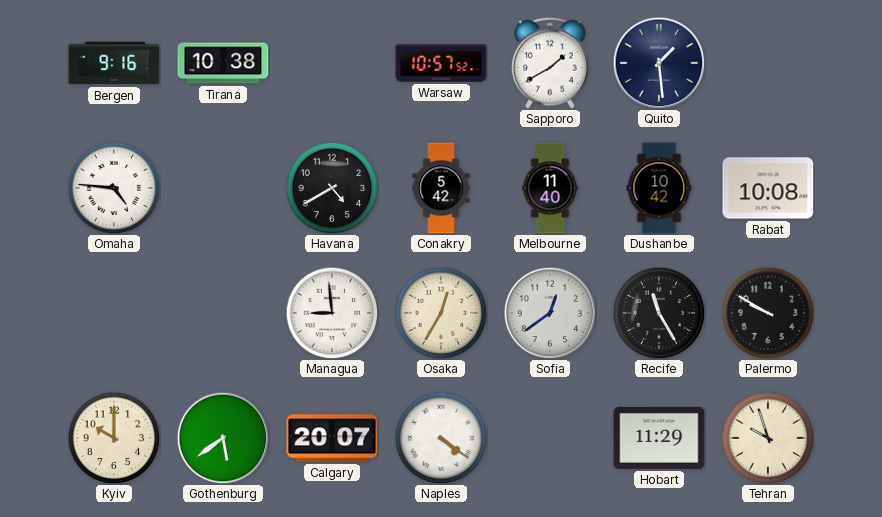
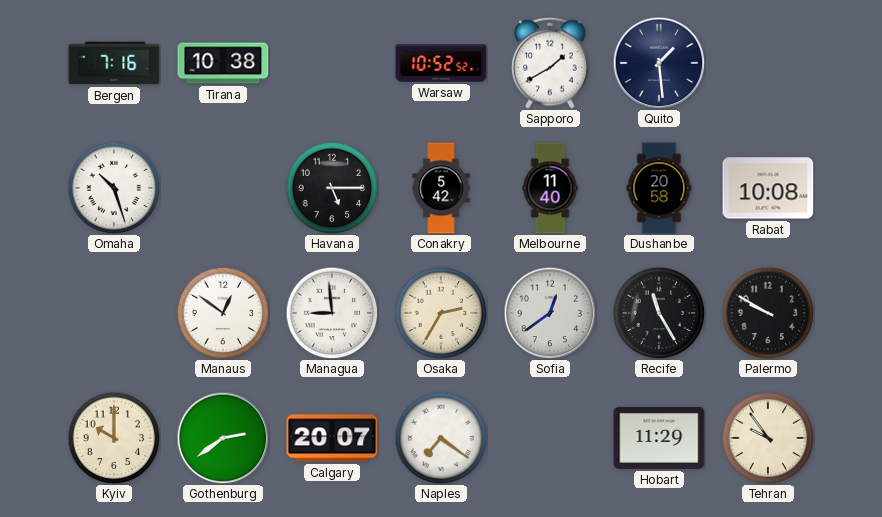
Bergen: 9:16 -> 7:16
Warsaw: 10:57 -> 10:52
Omaha: 4:46 -> 10:27
Havana: 4:40 -> 5:15
Dushanbe: 10:42 -> 20:58
Manaus: none -> 12:51
Osaka: 12:35 -> 2:35
Gothenburg: 5:39 -> 2:39
Naples: 4:21 -> 7:21
Tehran: 9:57 -> 9:54
